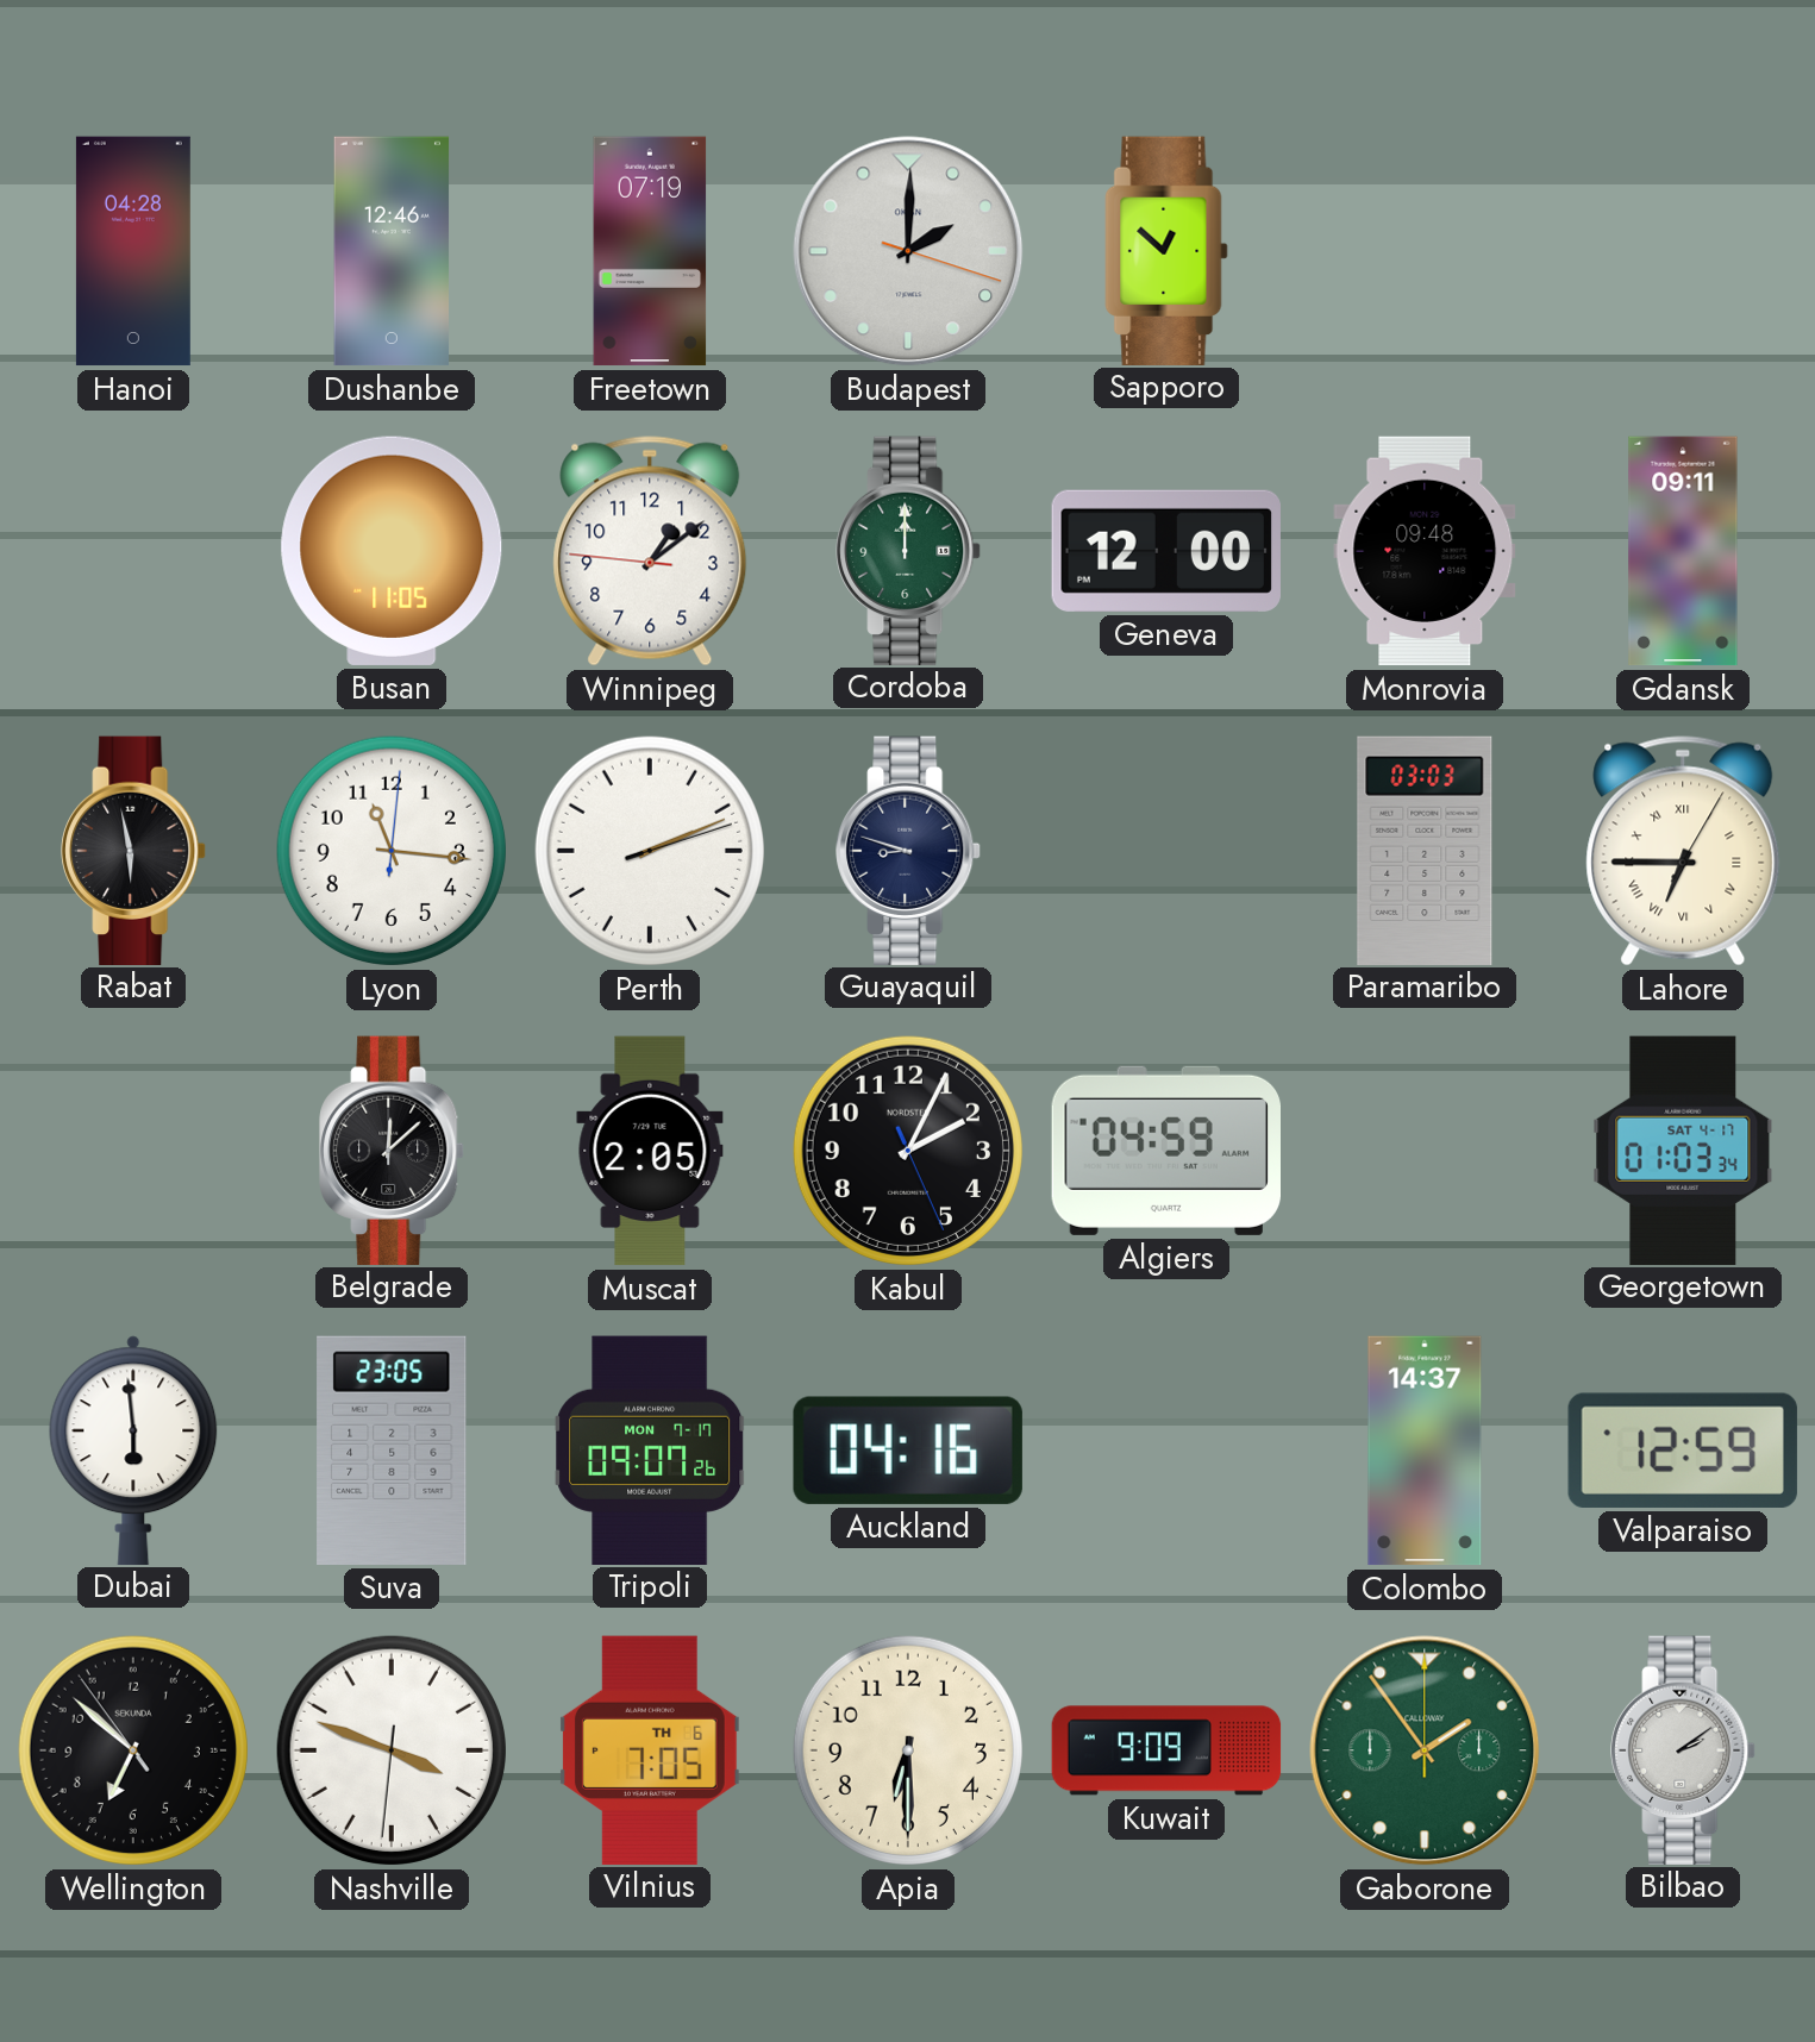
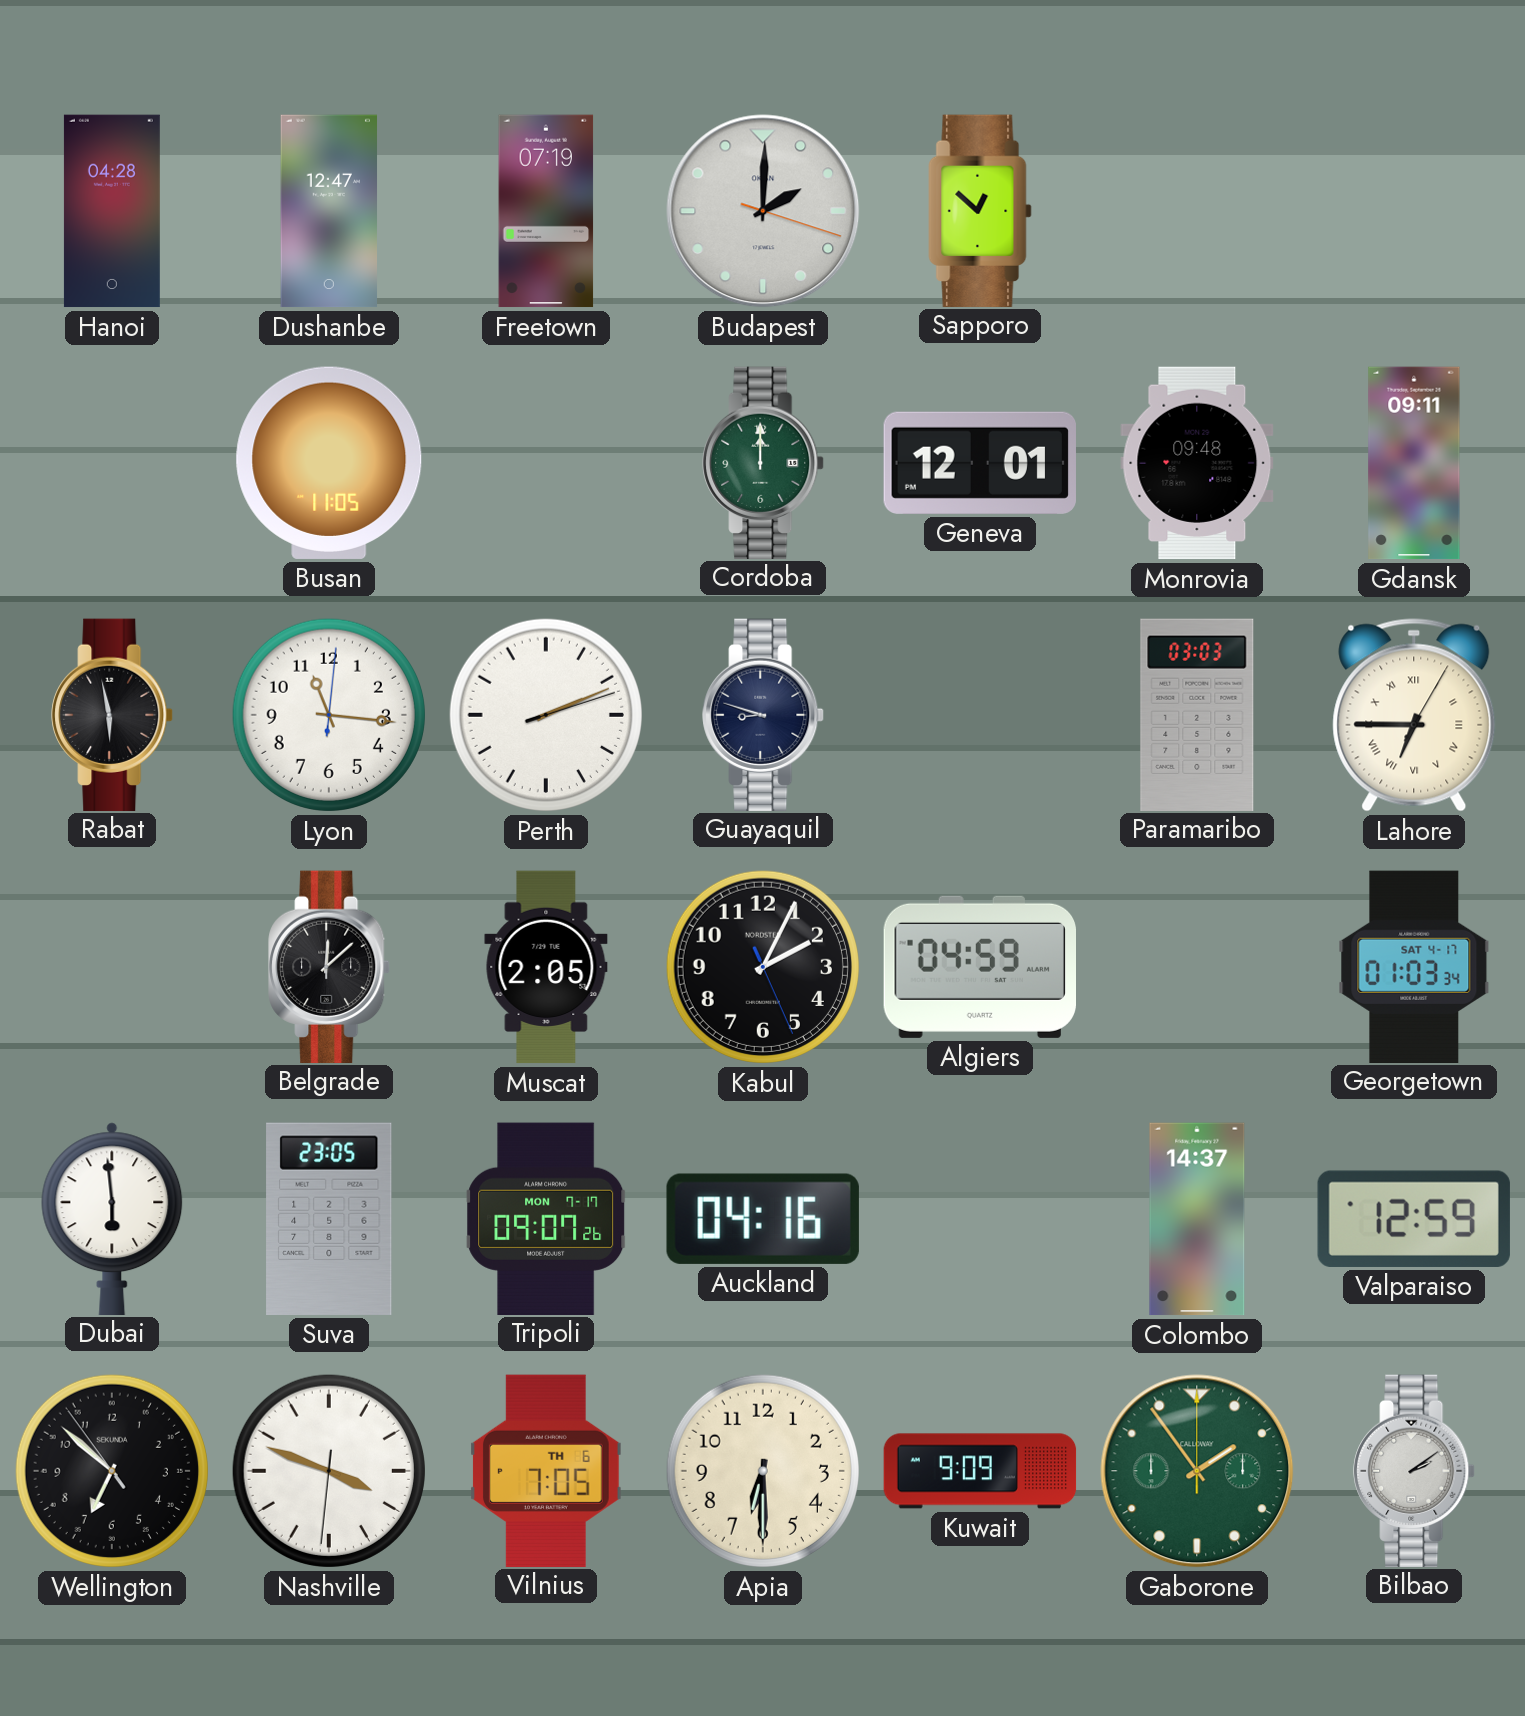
Dushanbe: 12:46 -> 12:47
Winnipeg: 1:08 -> none
Geneva: 12:00 -> 12:01
